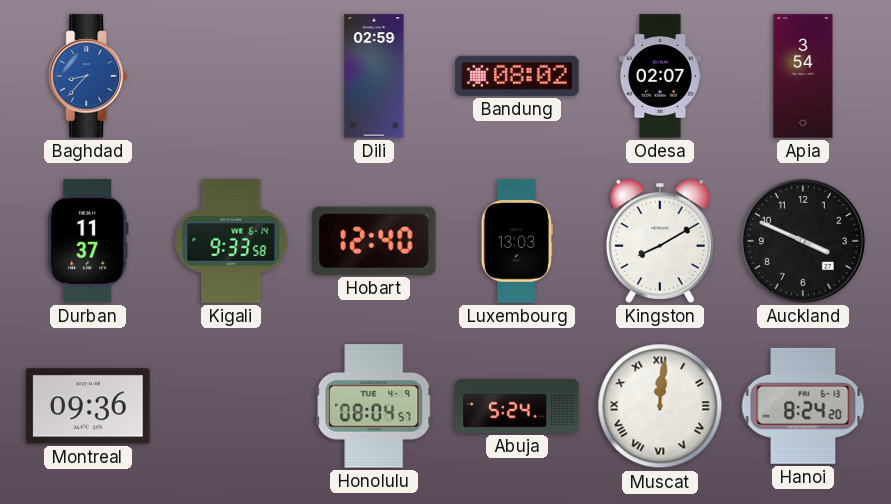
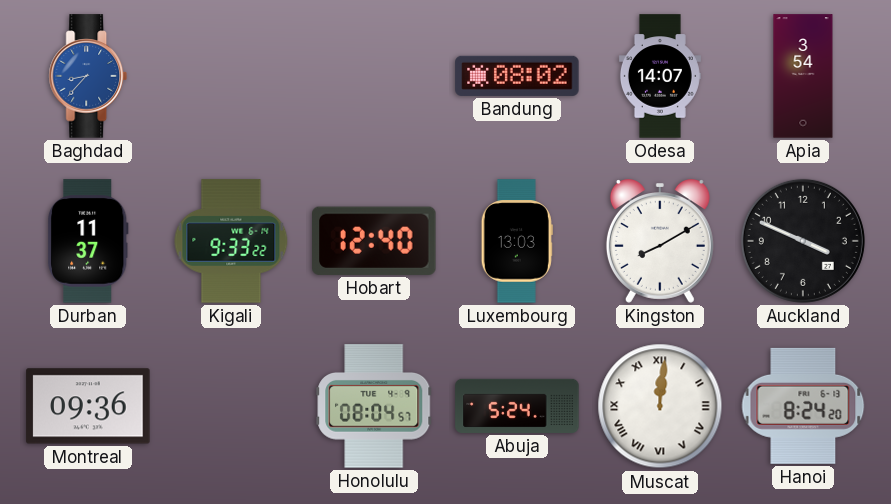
Dili: 02:59 -> none
Odesa: 02:07 -> 14:07
Kigali: 9:33:58 -> 9:33:22
